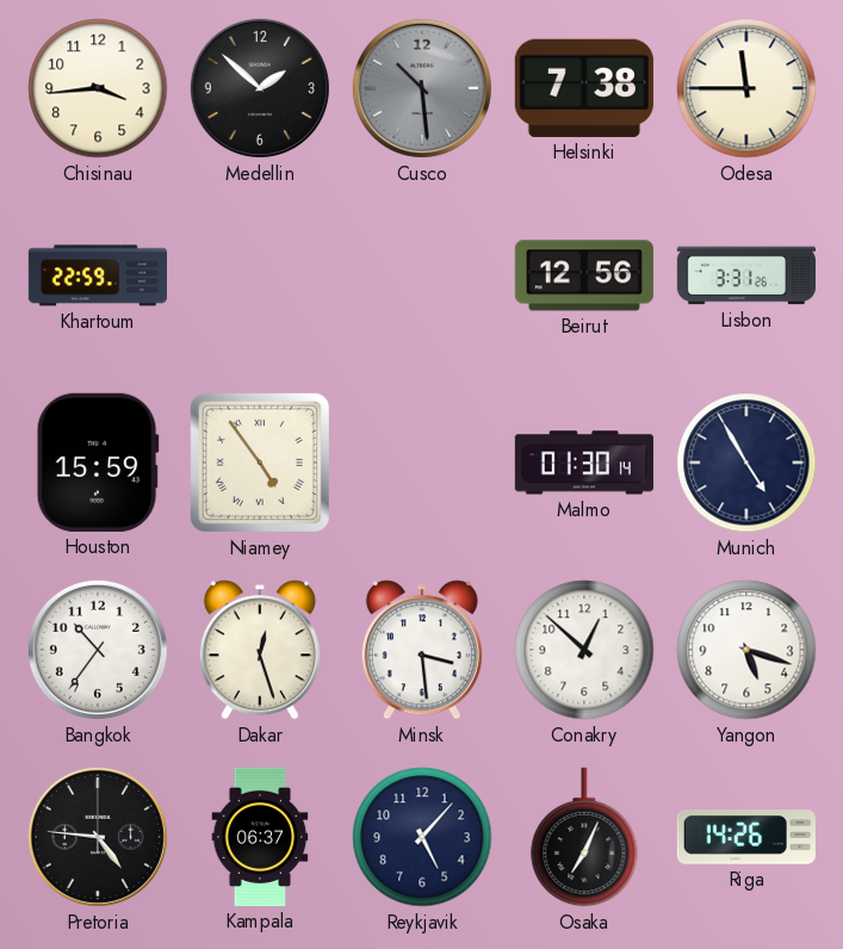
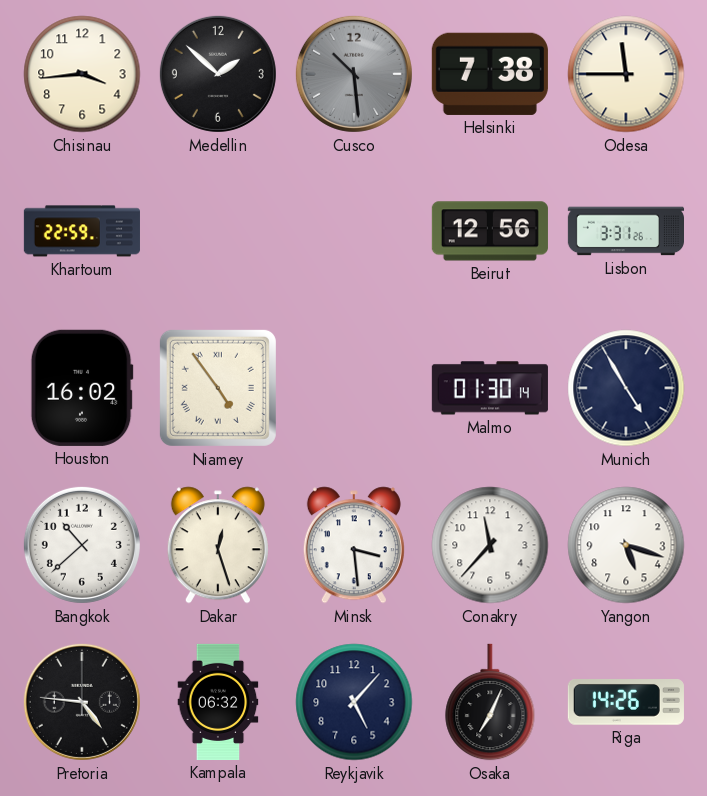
Houston: 15:59 -> 16:02
Bangkok: 10:36 -> 10:38
Conakry: 12:52 -> 11:37
Kampala: 06:37 -> 06:32
